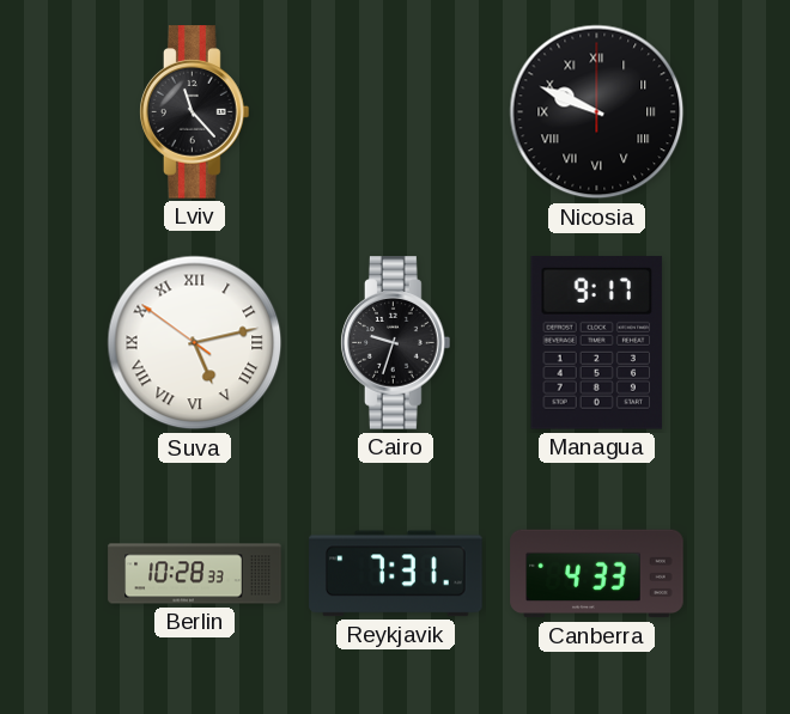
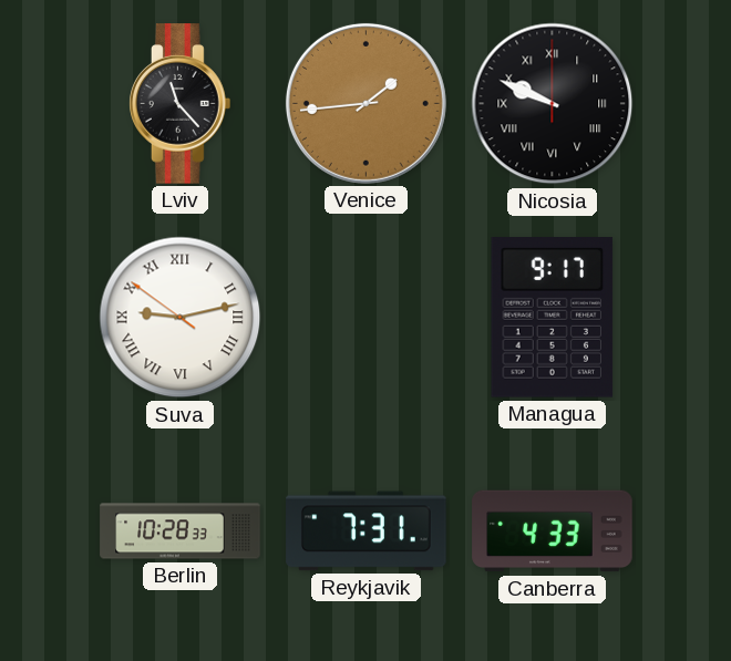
Venice: none -> 1:44
Suva: 5:12 -> 9:12
Cairo: 9:33 -> none
